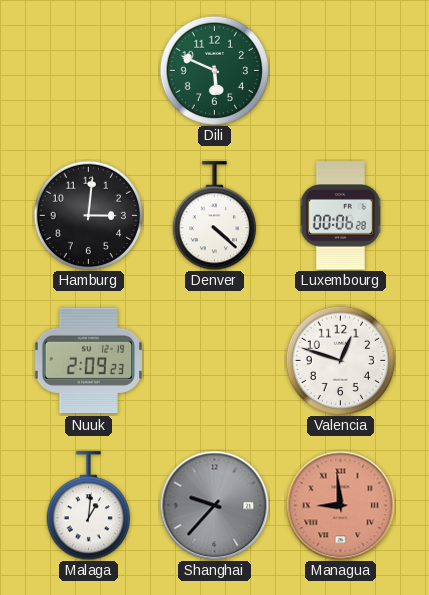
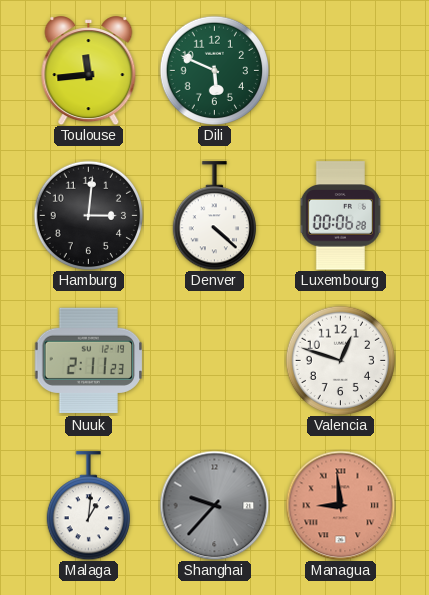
Toulouse: none -> 11:44
Nuuk: 2:09 -> 2:11
